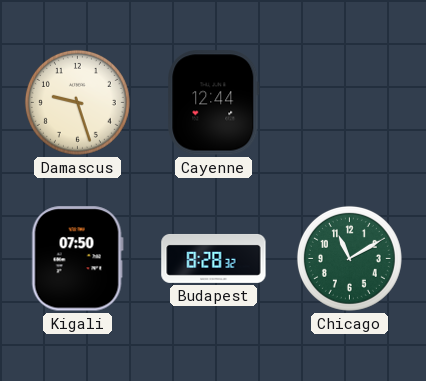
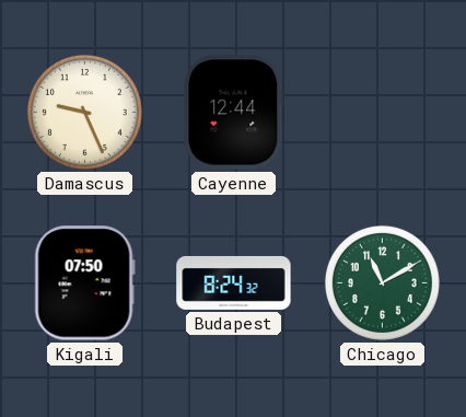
Damascus: 9:27 -> 9:26
Budapest: 8:28 -> 8:24
